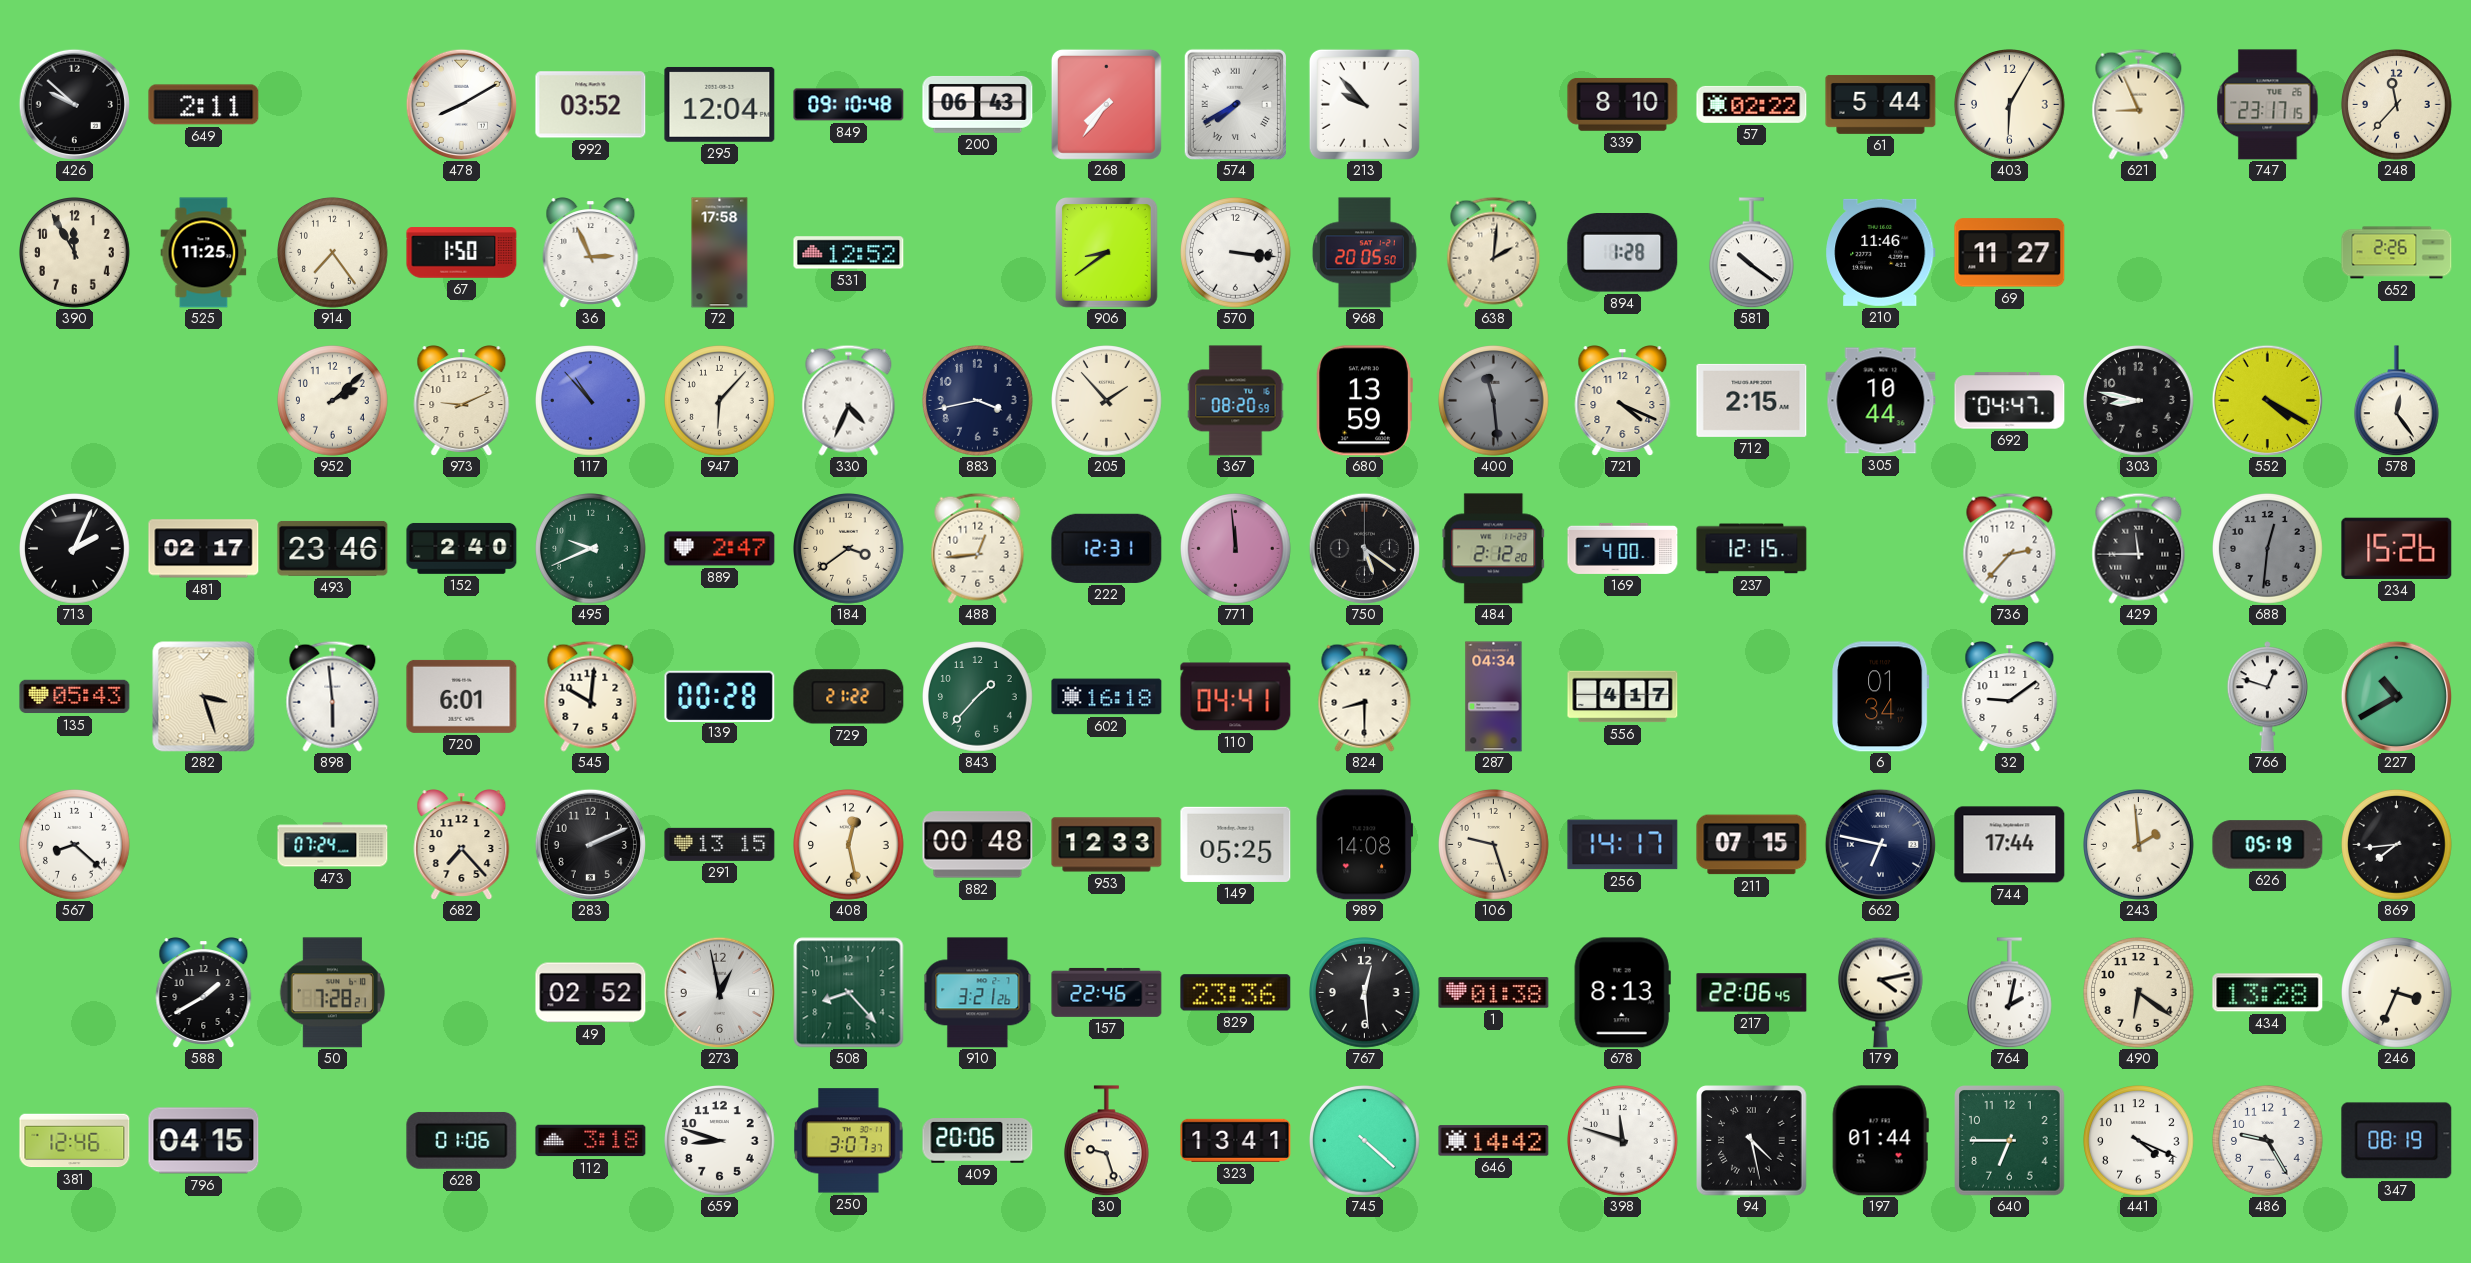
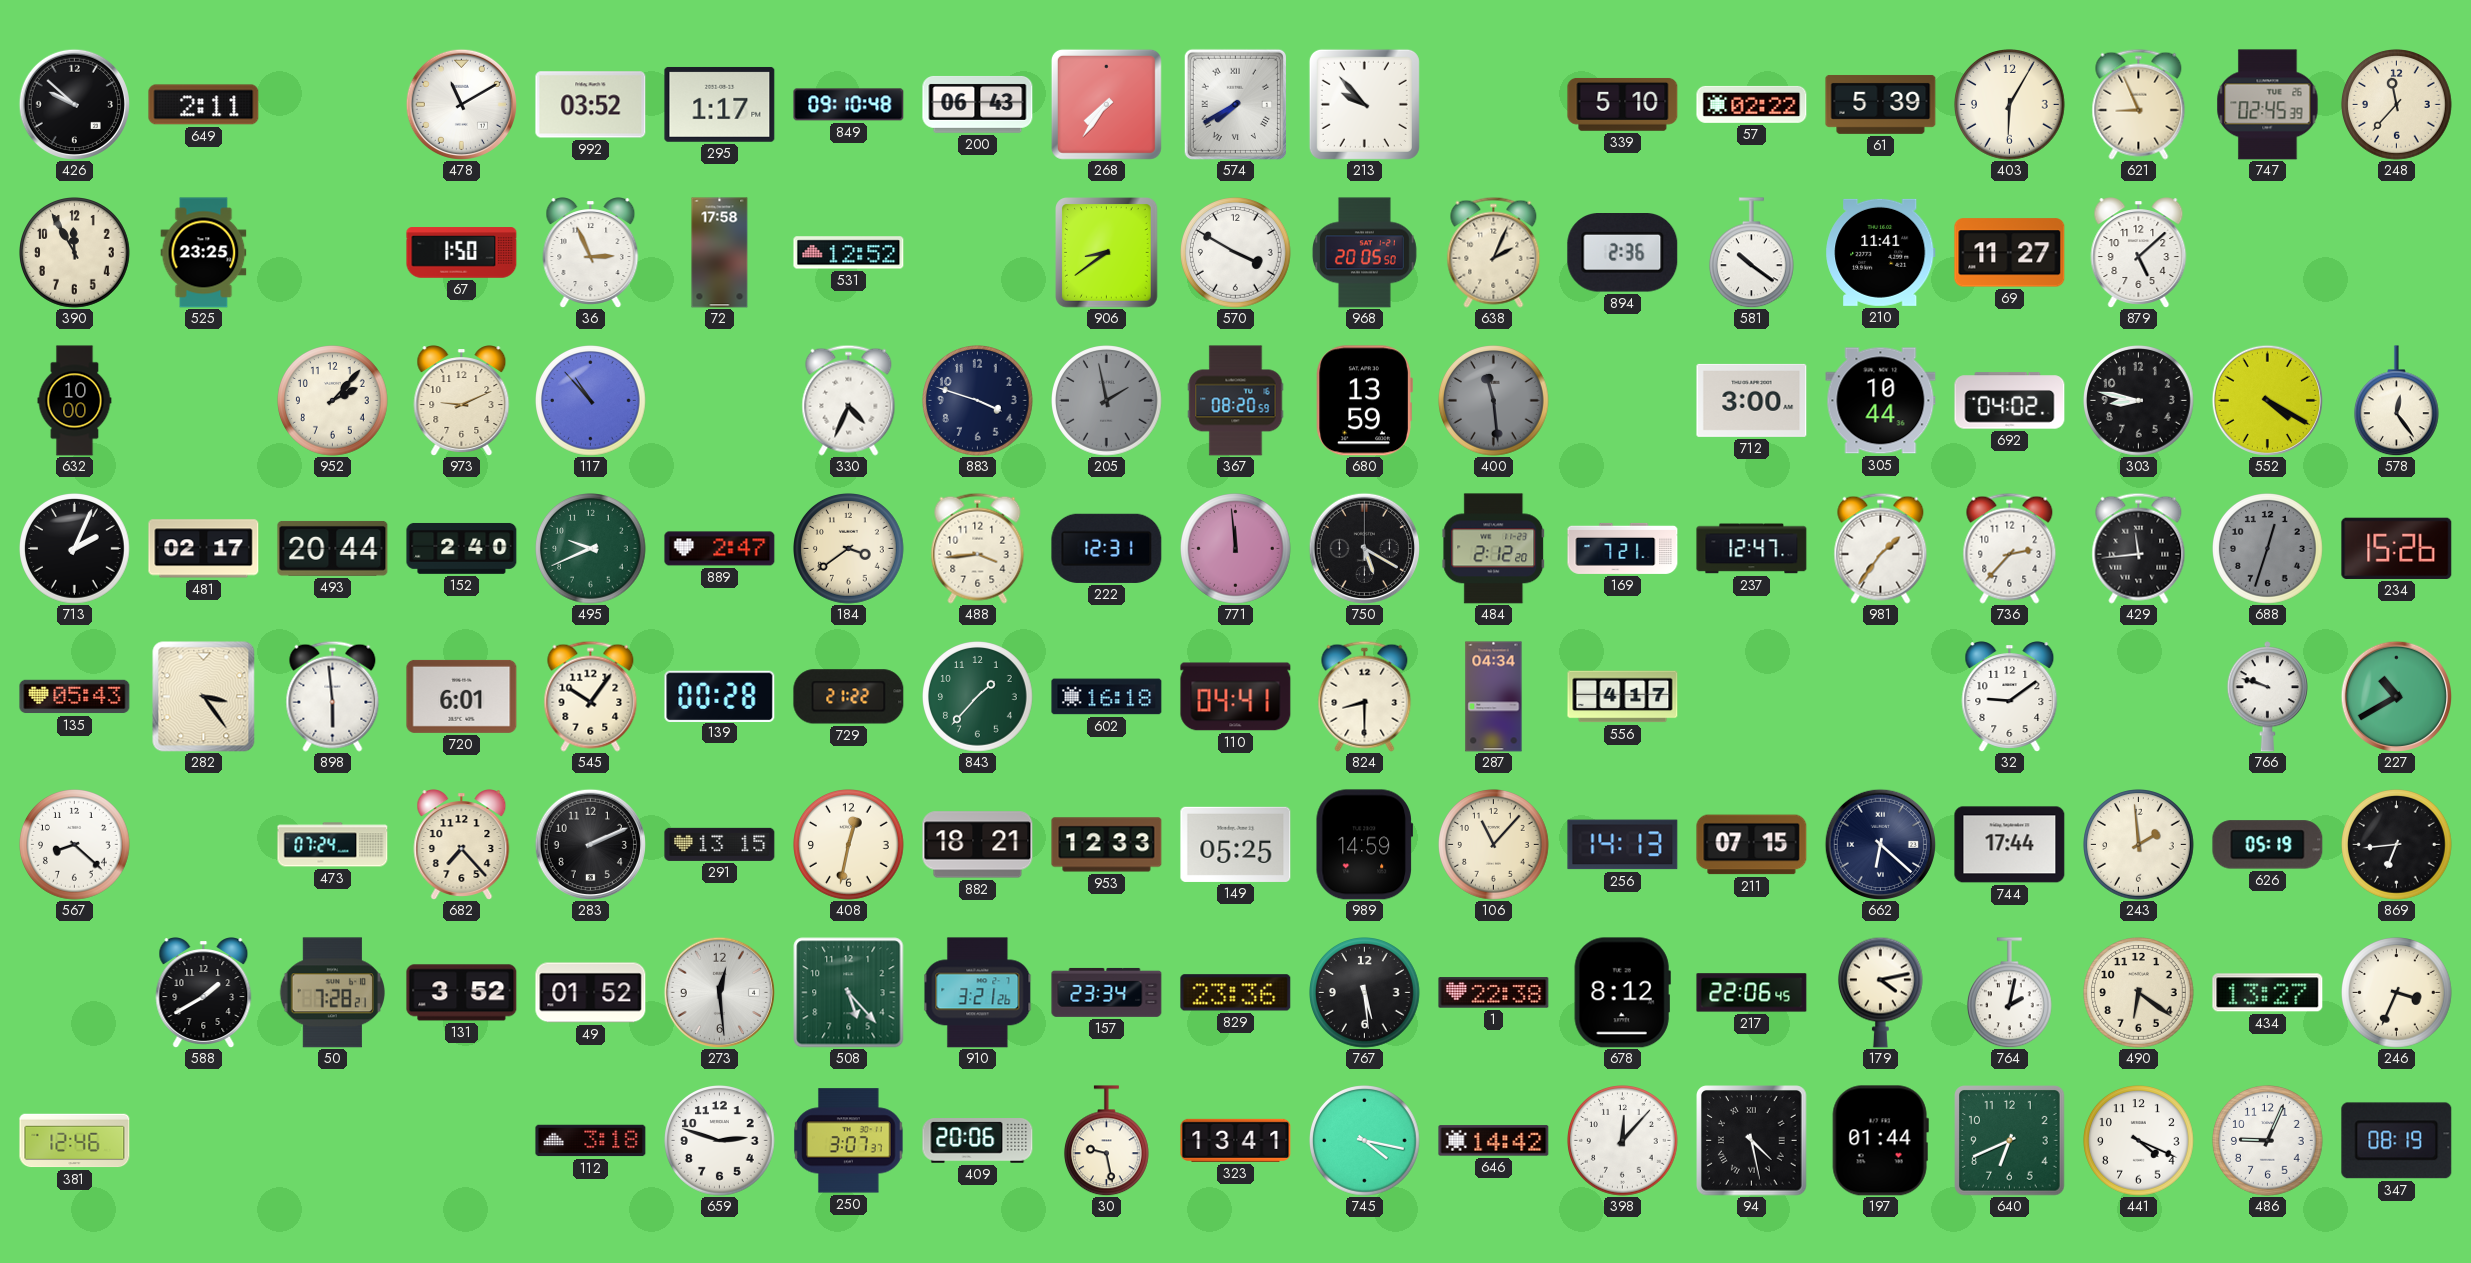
478: 8:10 -> 11:10
295: 12:04 -> 1:17
339: 8:10 -> 5:10
61: 5:44 -> 5:39
747: 23:17 -> 02:45
525: 11:25 -> 23:25
914: 7:24 -> none
570: 3:16 -> 3:50
638: 2:01 -> 2:04
894: 1:28 -> 2:36
210: 11:46 -> 11:41
879: none -> 5:08
652: 2:26 -> none
632: none -> 10:00
952: 2:08 -> 2:07
947: 6:07 -> none
883: 3:43 -> 3:48
205: 1:53 -> 1:58
205 dial: cream -> grey
721: 4:19 -> none
712: 2:15 -> 3:00
692: 04:47 -> 04:02
493: 23:46 -> 20:44
488: 12:44 -> 3:44
750: 5:21 -> 5:20
169: 4:00 -> 7:21
237: 12:15 -> 12:47
981: none -> 1:36
429: 11:45 -> 11:44
688: 12:31 -> 12:33
282: 3:27 -> 3:24
545: 10:01 -> 10:06
6: 01:34 -> none
766: 12:48 -> 9:48
408: 12:28 -> 12:32
882: 00:48 -> 18:21
989: 14:08 -> 14:59
106: 9:27 -> 11:07
256: 14:17 -> 14:13
662: 6:47 -> 6:22
869: 7:44 -> 6:44
131: none -> 3:52
49: 02:52 -> 01:52
273: 12:58 -> 12:29
508: 8:23 -> 5:23
157: 22:46 -> 23:34
767: 12:29 -> 5:29
1: 01:38 -> 22:38
678: 8:13 -> 8:12
434: 13:28 -> 13:27
796: 04:15 -> none
628: 01:06 -> none
659: 8:48 -> 2:48
30: 9:27 -> 9:28
745: 4:22 -> 4:17
398: 11:48 -> 12:07
640: 6:45 -> 6:41
486: 9:25 -> 9:04
